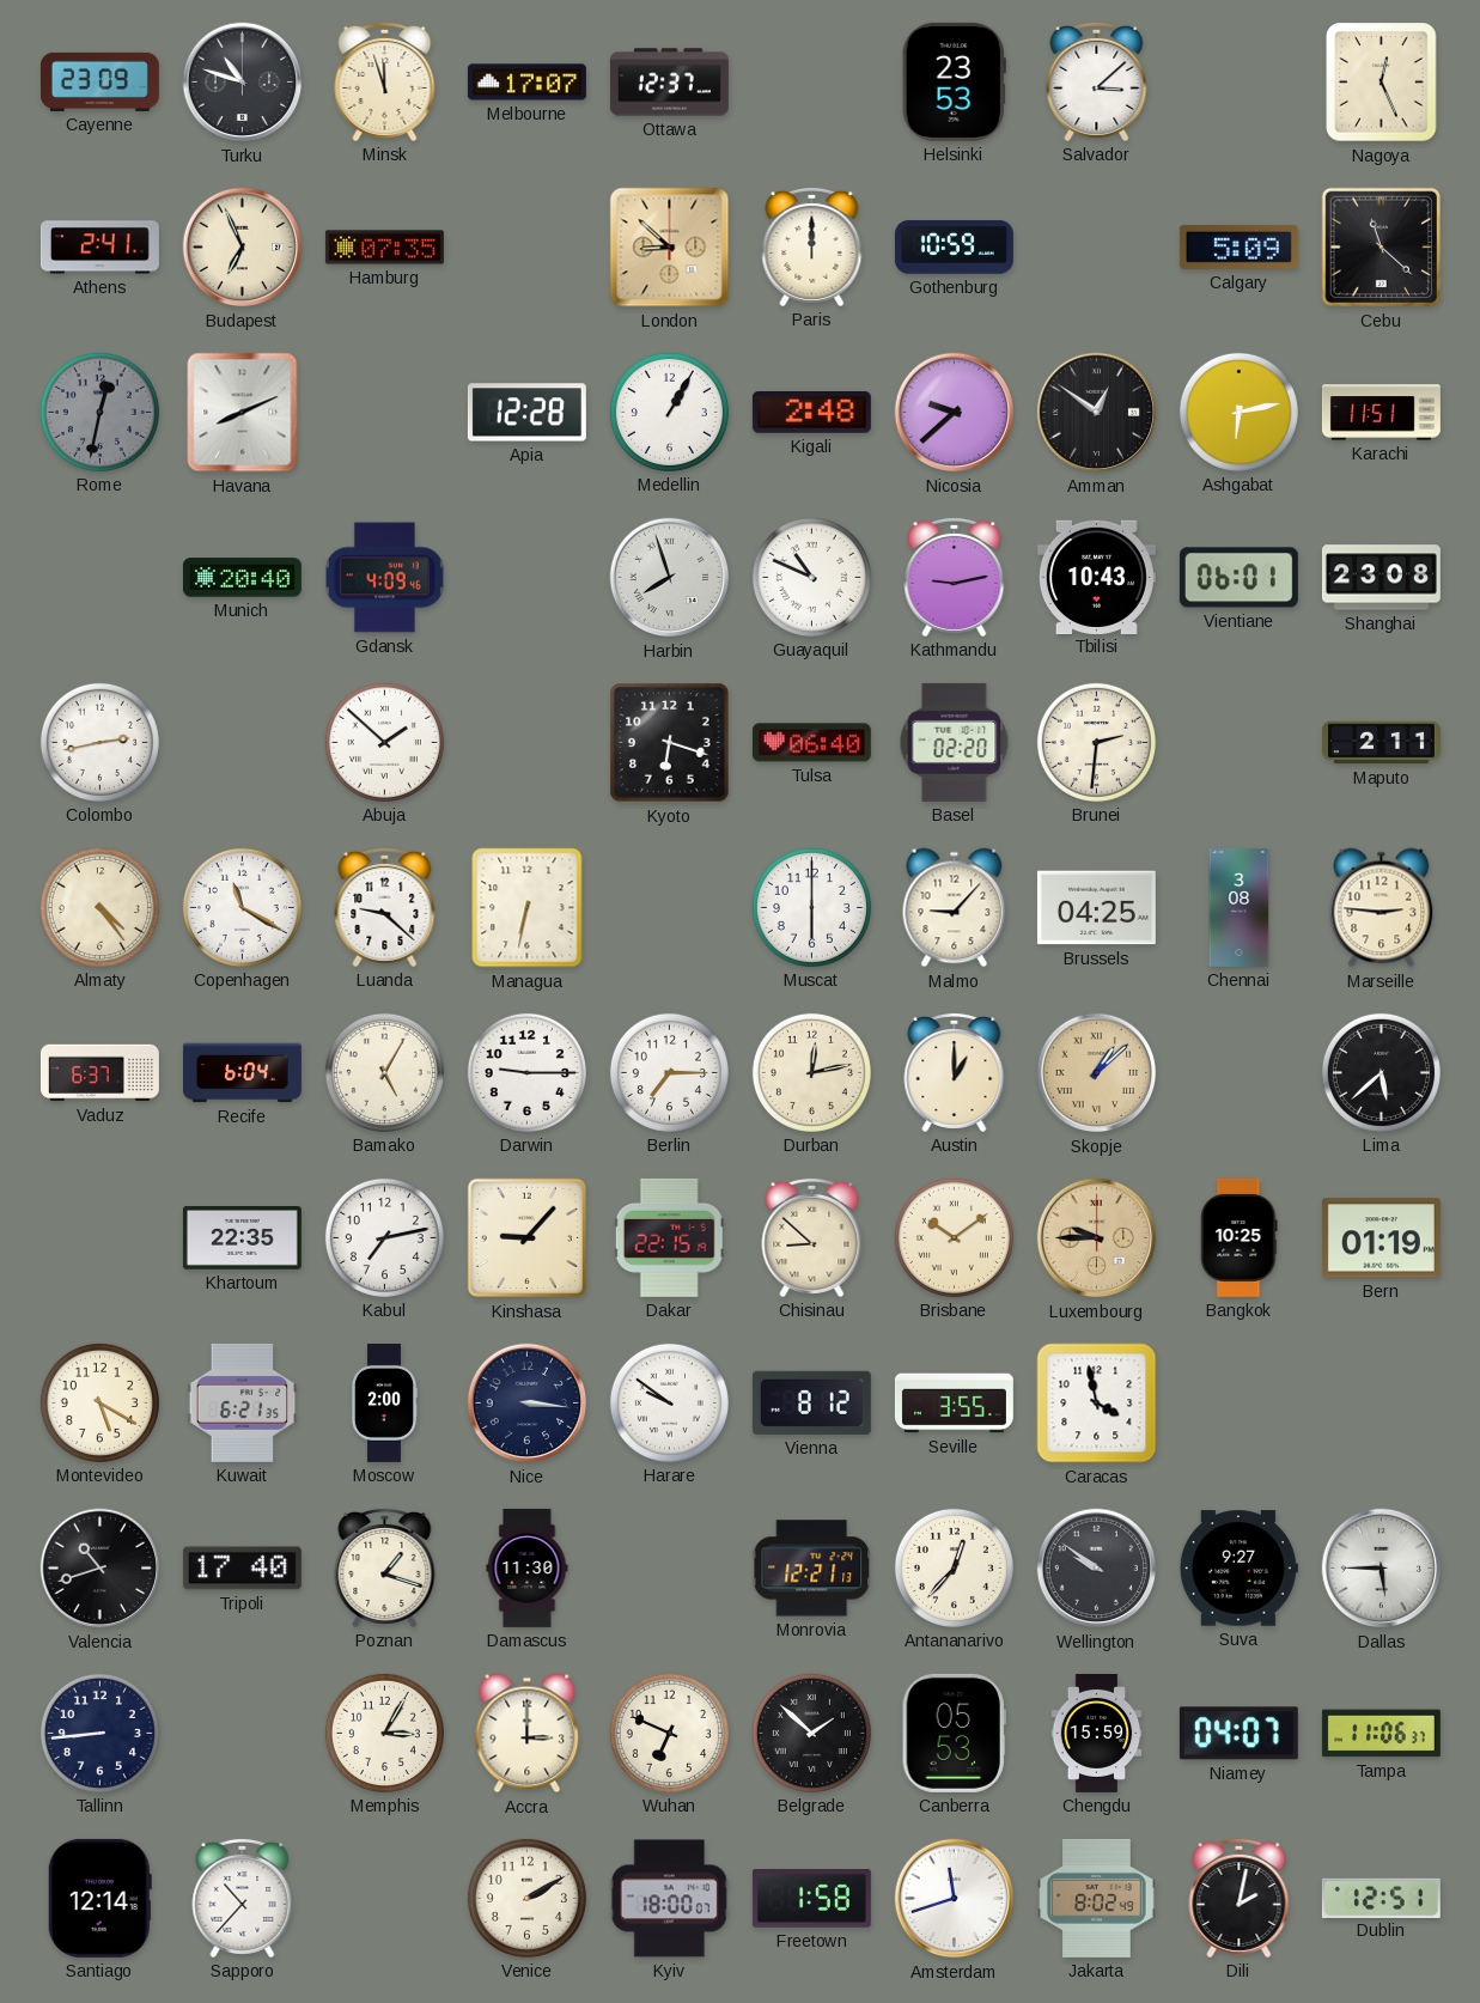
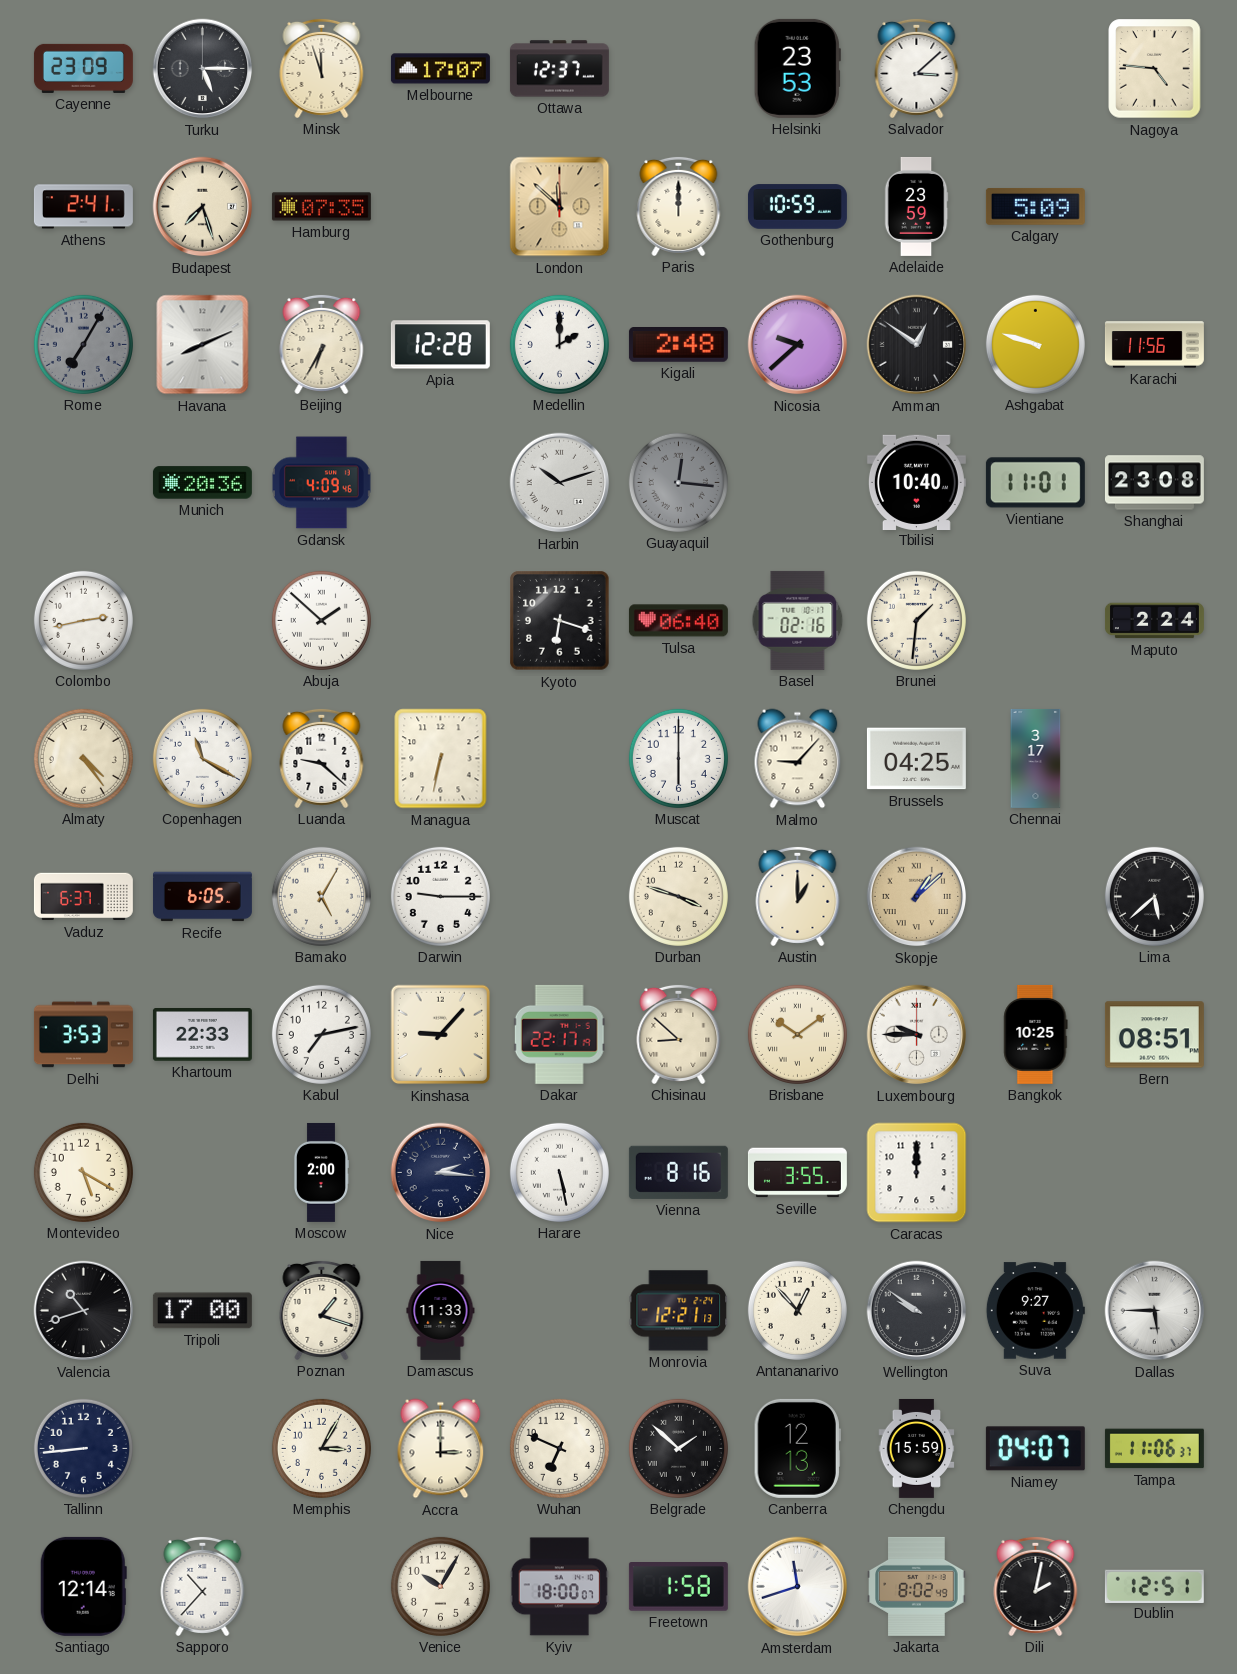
Turku: 10:48 -> 5:15
Nagoya: 12:26 -> 4:46
Budapest: 6:56 -> 7:27
London: 8:52 -> 11:52
Adelaide: none -> 23:59
Cebu: 11:22 -> none
Rome: 12:32 -> 7:05
Beijing: none -> 6:35
Medellin: 1:05 -> 2:00
Ashgabat: 6:13 -> 9:48
Karachi: 11:51 -> 11:56
Munich: 20:40 -> 20:36
Harbin: 7:57 -> 10:12
Guayaquil: 10:49 -> 12:16
Guayaquil dial: white -> grey
Kathmandu: 9:13 -> none
Tbilisi: 10:43 -> 10:40
Vientiane: 06:01 -> 11:01
Basel: 02:20 -> 02:16
Brunei: 2:31 -> 1:31
Maputo: 2:11 -> 2:24
Chennai: 3:08 -> 3:17
Marseille: 2:46 -> none
Recife: 6:04 -> 6:05
Berlin: 7:15 -> none
Durban: 12:13 -> 3:48
Delhi: none -> 3:53
Khartoum: 22:35 -> 22:33
Dakar: 22:15 -> 22:17
Luxembourg dial: champagne -> white
Bern: 01:19 -> 08:51
Kuwait: 6:21 -> none
Nice: 3:16 -> 2:16
Harare: 9:51 -> 5:28
Vienna: 8:12 -> 8:16
Caracas: 3:58 -> 12:00
Tripoli: 17:40 -> 17:00
Damascus: 11:30 -> 11:33
Antananarivo: 12:37 -> 12:53
Canberra: 05:53 -> 12:13
Venice: 2:10 -> 10:05
